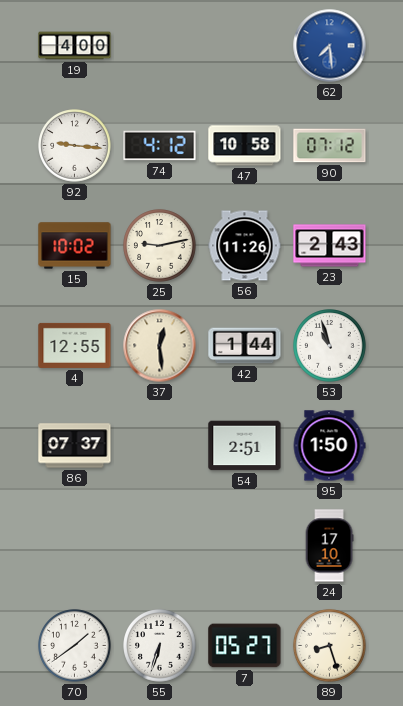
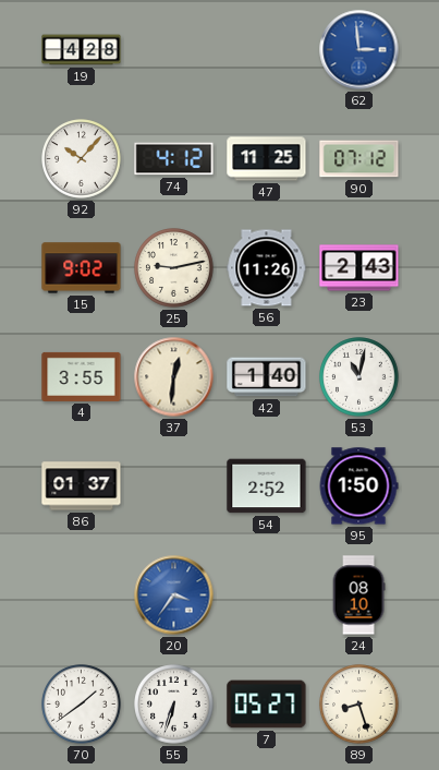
19: 4:00 -> 4:28
62: 7:29 -> 2:59
92: 9:16 -> 10:07
47: 10:58 -> 11:25
15: 10:02 -> 9:02
4: 12:55 -> 3:55
37: 12:29 -> 12:31
42: 1:44 -> 1:40
53: 10:57 -> 11:02
86: 07:37 -> 01:37
54: 2:51 -> 2:52
20: none -> 3:36
24: 17:10 -> 08:10
